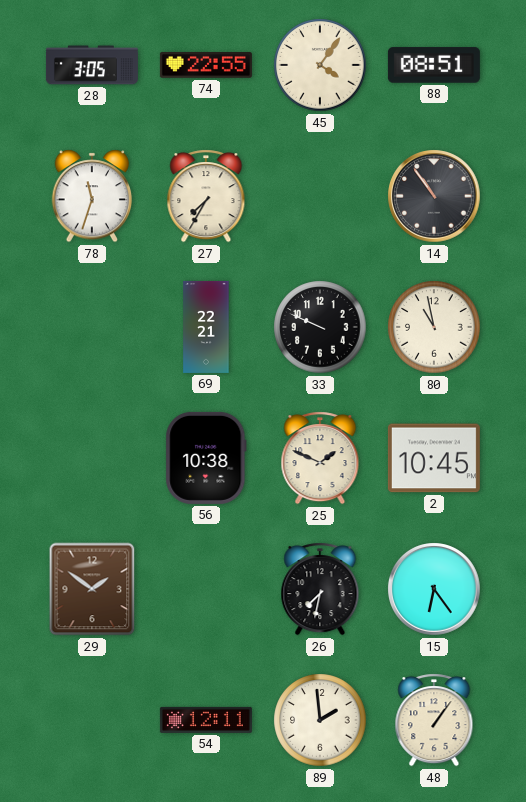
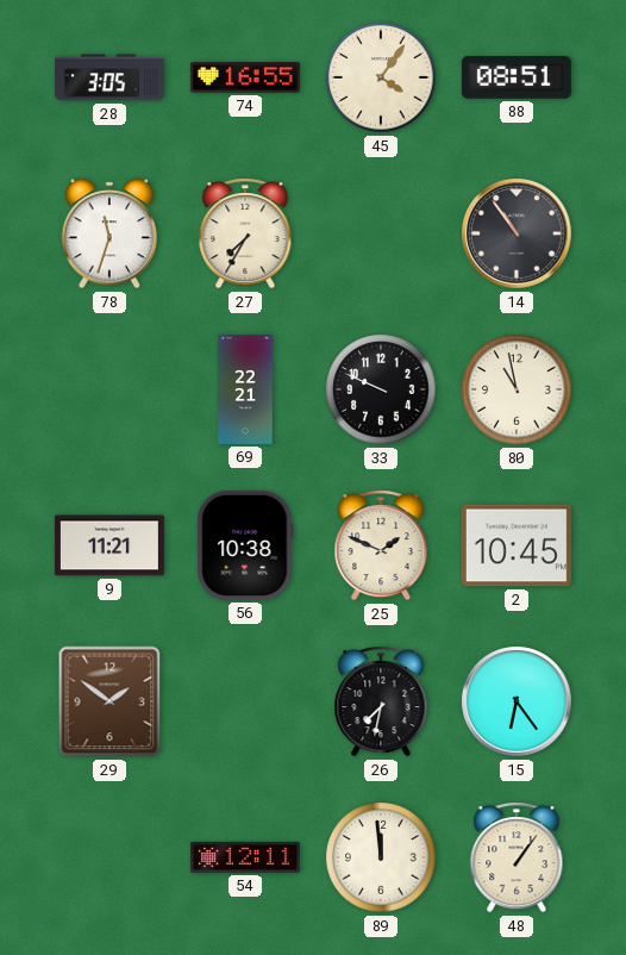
74: 22:55 -> 16:55
9: none -> 11:21
89: 1:59 -> 11:59
